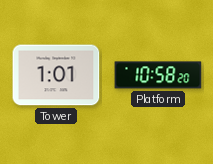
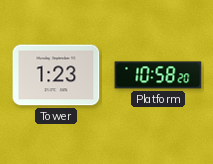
Tower: 1:01 -> 1:23
